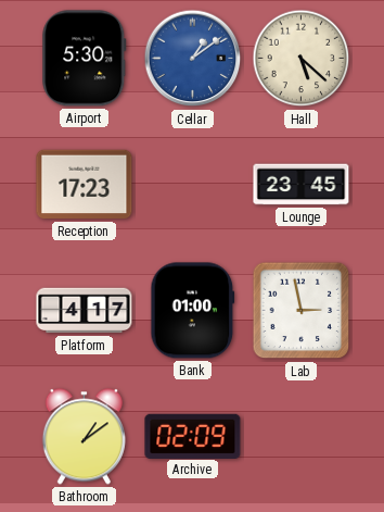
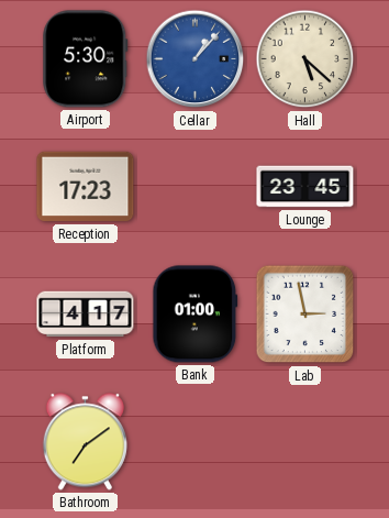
Cellar: 1:09 -> 1:07
Bathroom: 1:09 -> 7:09
Archive: 02:09 -> none
